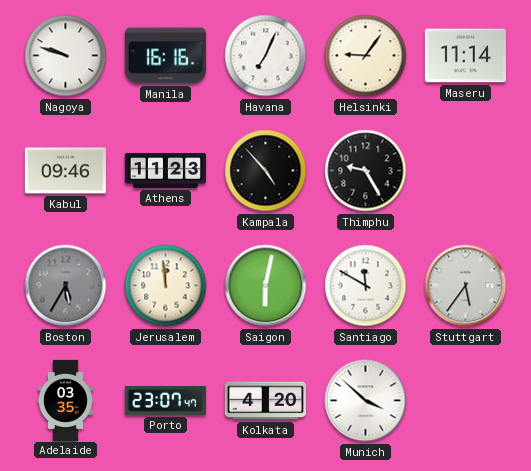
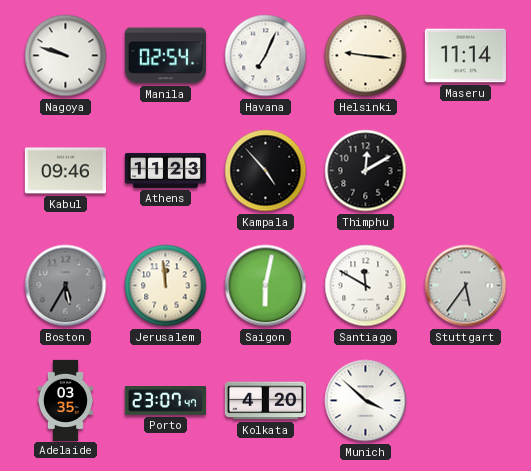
Manila: 16:16 -> 02:54
Helsinki: 9:06 -> 9:16
Thimphu: 9:25 -> 12:10
